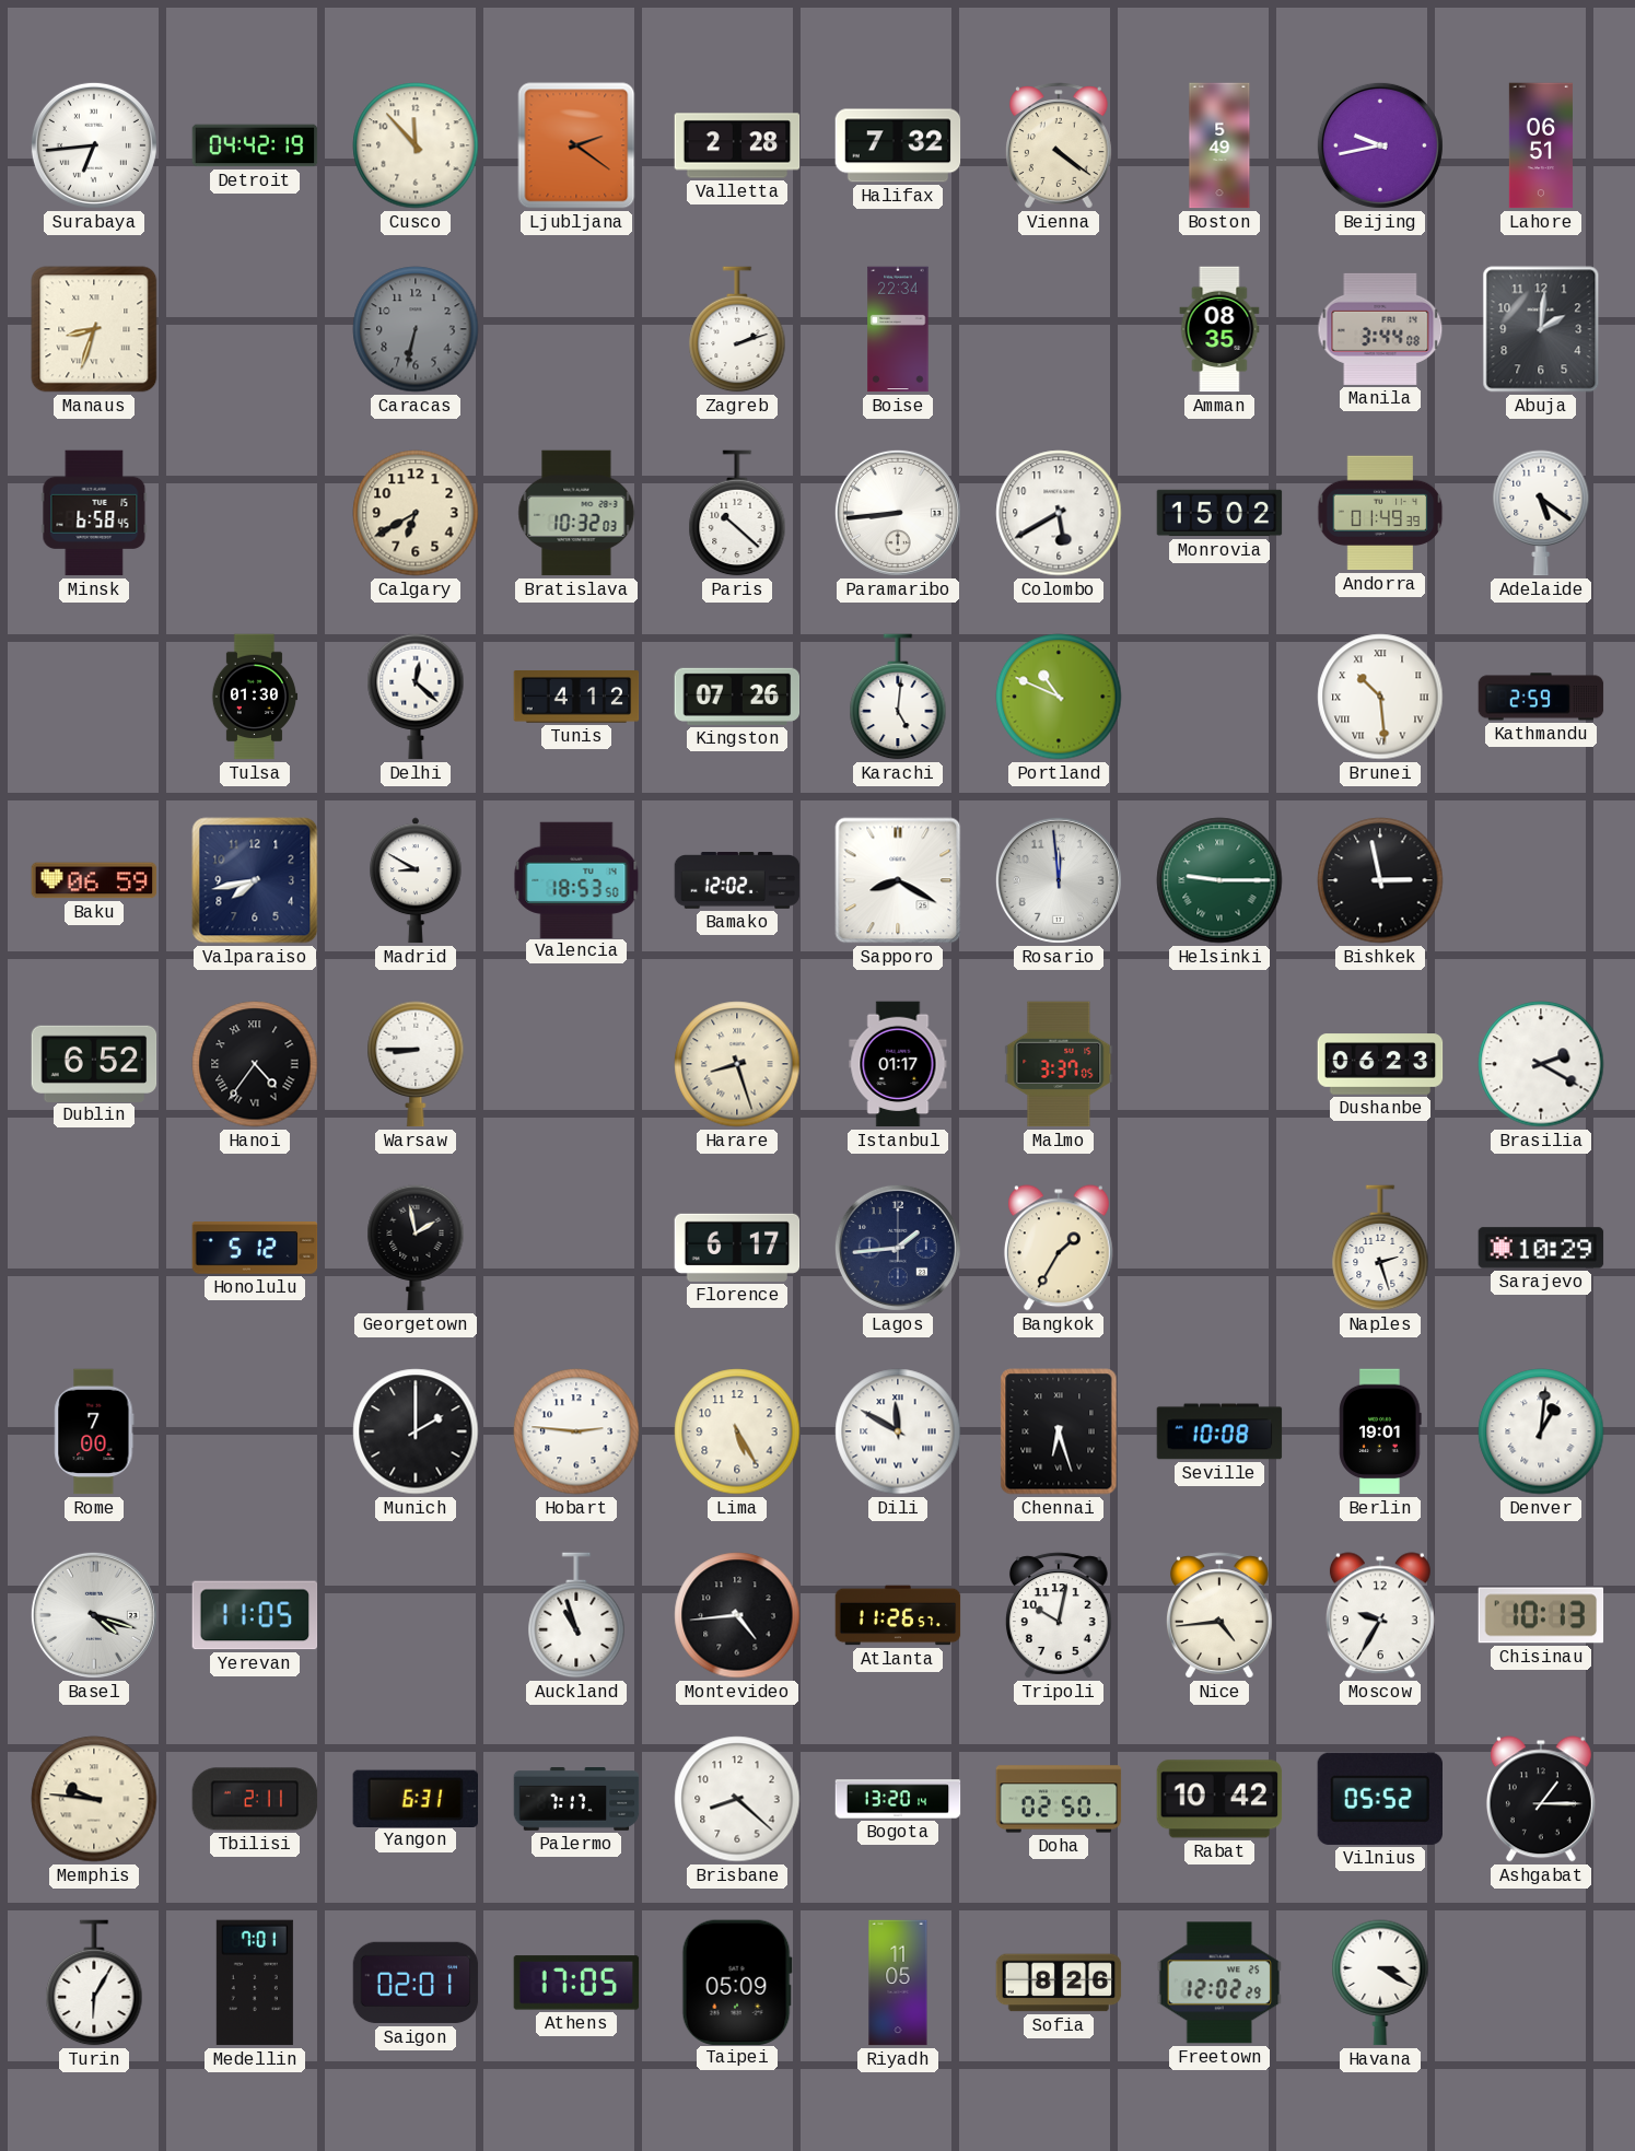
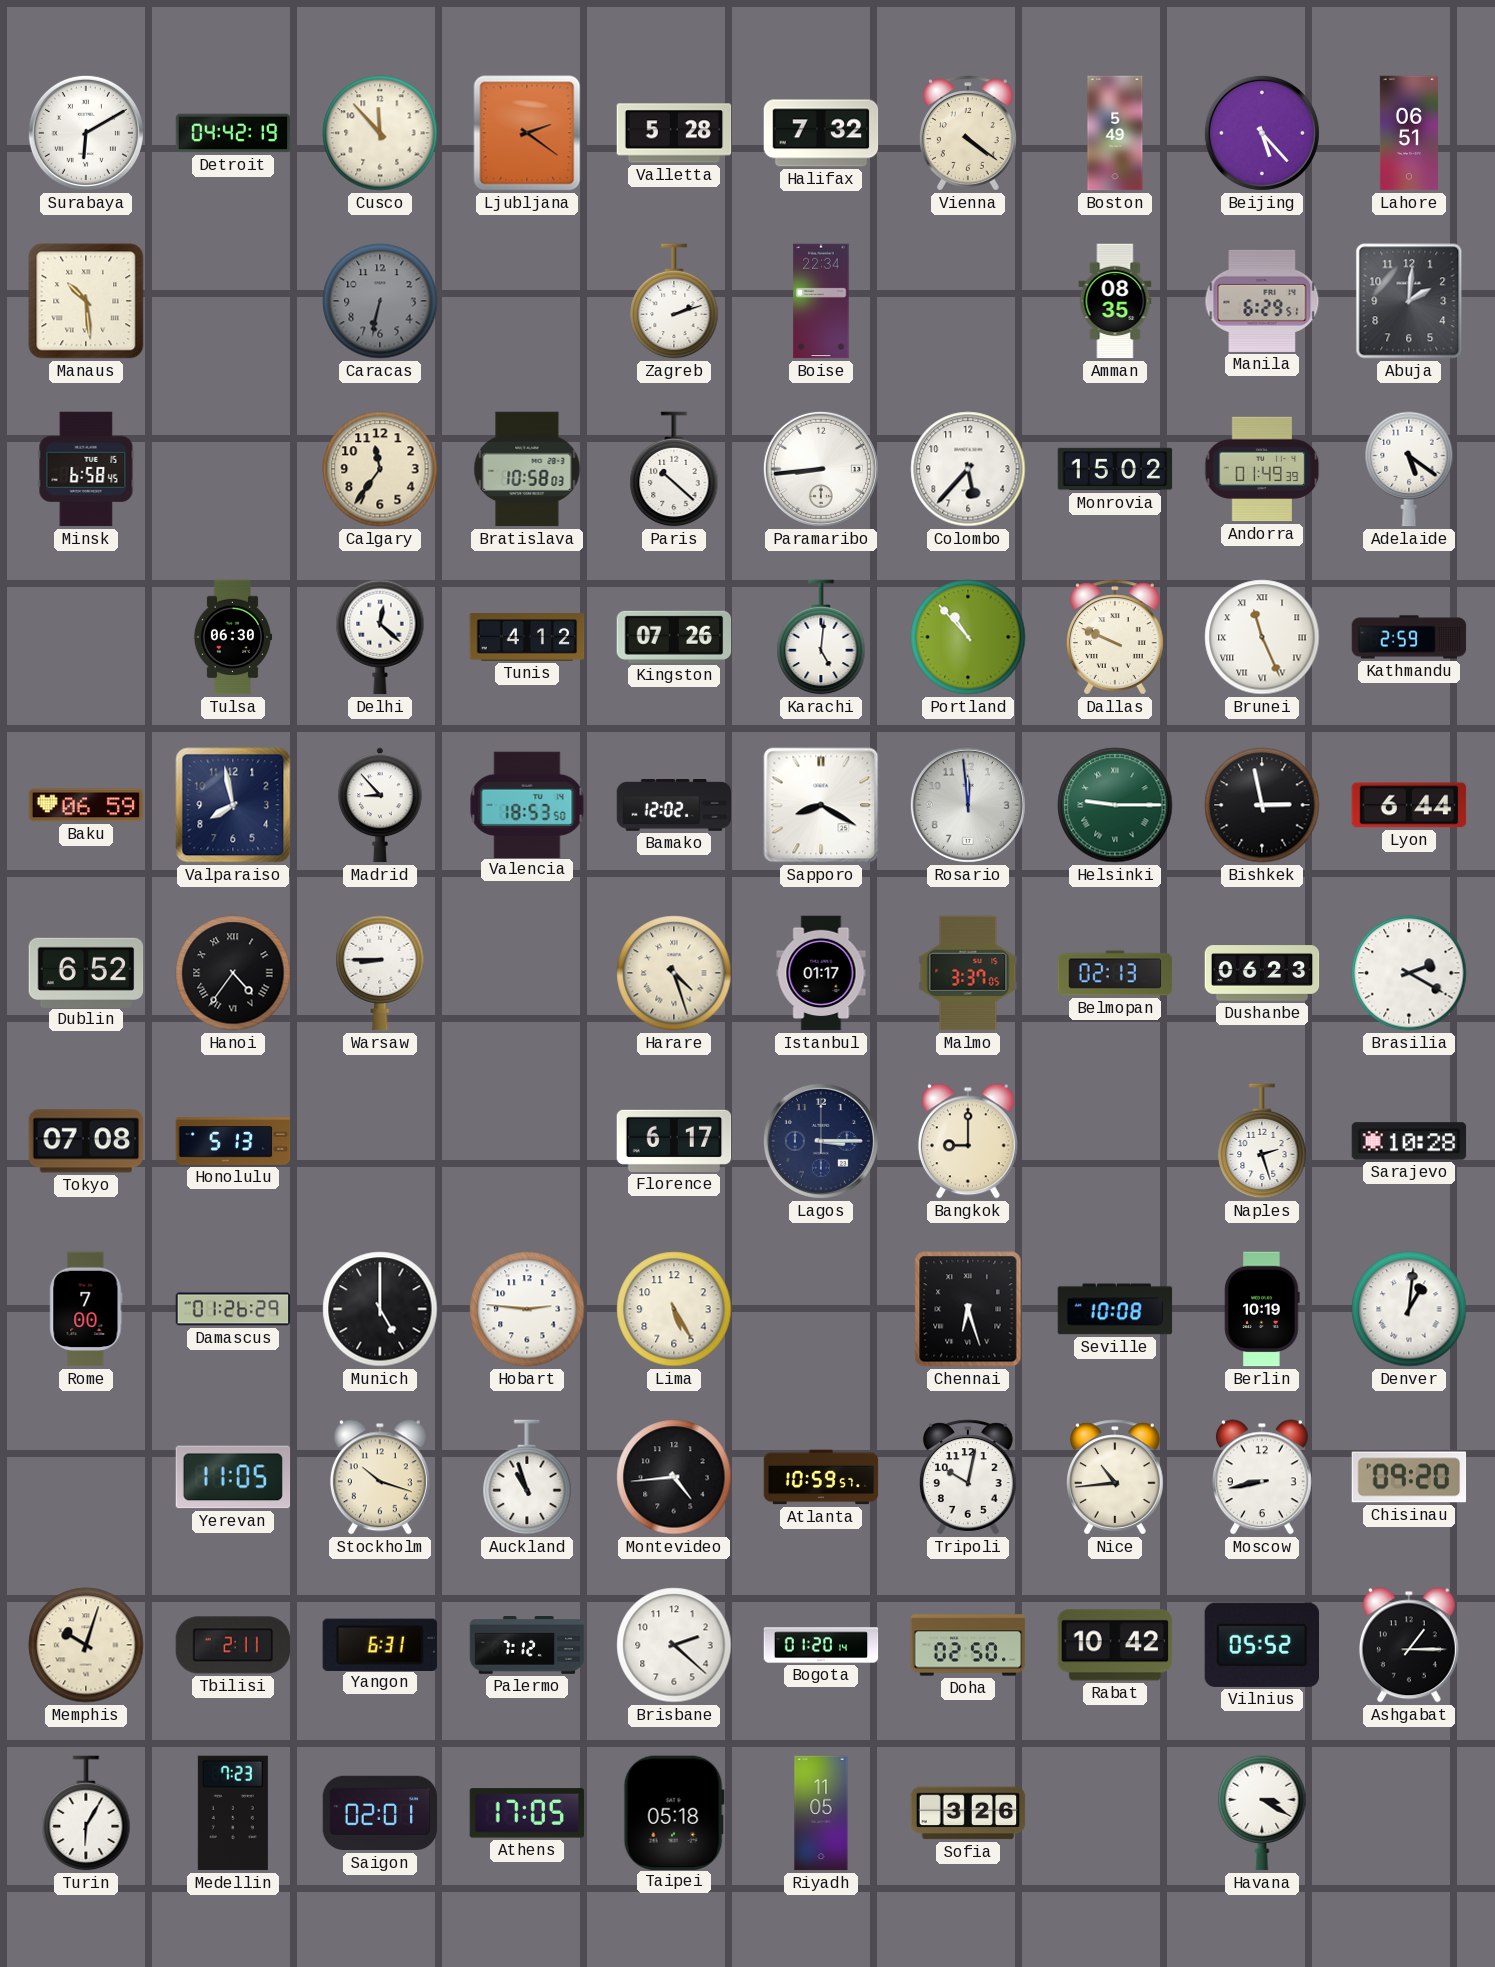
Surabaya: 6:44 -> 6:10
Valletta: 2:28 -> 5:28
Beijing: 9:43 -> 5:23
Manaus: 8:33 -> 10:29
Manila: 3:44 -> 6:29
Calgary: 6:40 -> 11:36
Bratislava: 10:32 -> 10:58
Colombo: 5:40 -> 5:37
Tulsa: 01:30 -> 06:30
Portland: 10:49 -> 10:53
Dallas: none -> 9:49
Brunei: 10:29 -> 11:26
Valparaiso: 7:43 -> 7:58
Madrid: 8:50 -> 8:53
Lyon: none -> 6:44
Harare: 8:27 -> 4:27
Belmopan: none -> 02:13
Tokyo: none -> 07:08
Honolulu: 5:12 -> 5:13
Georgetown: 1:58 -> none
Lagos: 1:44 -> 3:15
Bangkok: 1:35 -> 9:00
Sarajevo: 10:29 -> 10:28
Damascus: none -> 01:26
Munich: 2:00 -> 5:00
Dili: 11:50 -> none
Berlin: 19:01 -> 10:19
Basel: 4:18 -> none
Stockholm: none -> 10:18
Atlanta: 11:26 -> 10:59
Nice: 4:44 -> 10:44
Moscow: 9:35 -> 8:43
Chisinau: 10:13 -> 09:20
Memphis: 9:46 -> 10:03
Palermo: 7:17 -> 7:12
Brisbane: 8:22 -> 2:22
Bogota: 13:20 -> 01:20
Medellin: 7:01 -> 7:23
Taipei: 05:09 -> 05:18
Sofia: 8:26 -> 3:26
Freetown: 12:02 -> none
